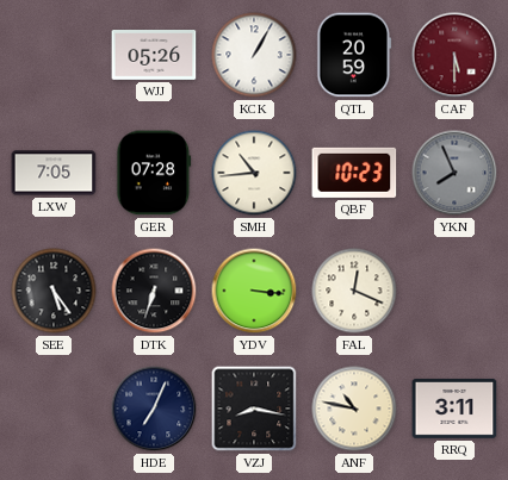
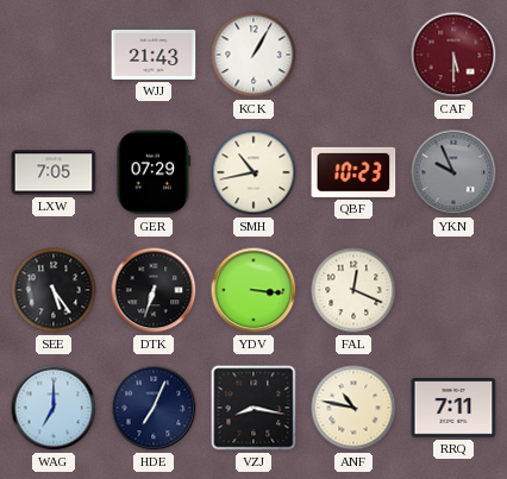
WJJ: 05:26 -> 21:43
QTL: 20:59 -> none
GER: 07:28 -> 07:29
SMH: 10:44 -> 10:43
YKN: 7:56 -> 9:56
WAG: none -> 7:00
RRQ: 3:11 -> 7:11
